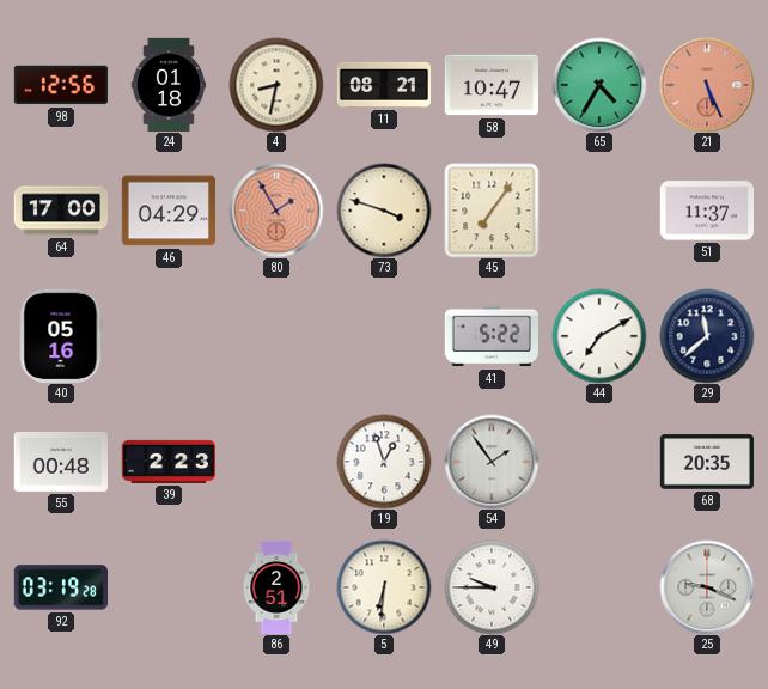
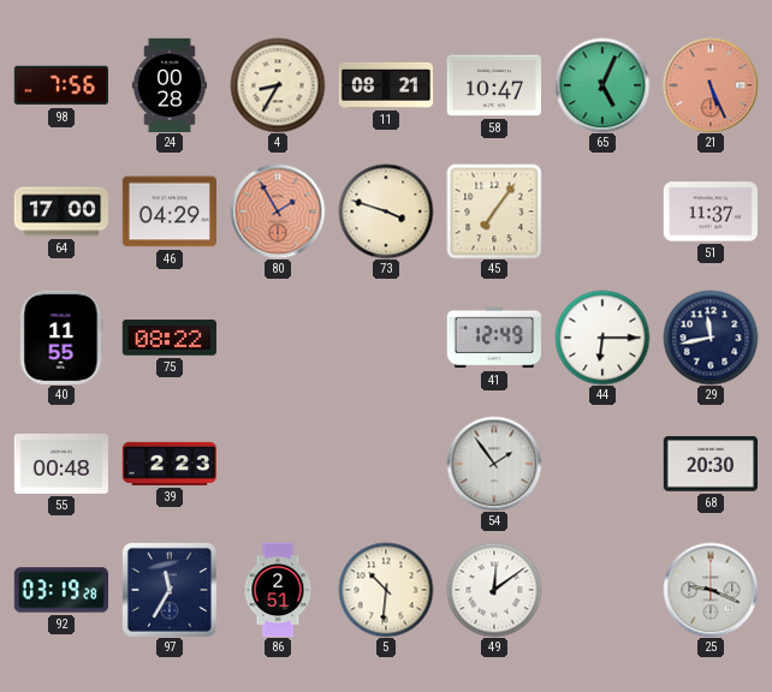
98: 12:56 -> 7:56
24: 01:18 -> 00:28
4: 8:32 -> 8:35
65: 4:35 -> 5:04
40: 05:16 -> 11:55
75: none -> 08:22
41: 5:22 -> 12:49
44: 7:10 -> 6:15
29: 11:38 -> 11:43
19: 12:57 -> none
68: 20:35 -> 20:30
97: none -> 11:35
5: 6:31 -> 10:31
49: 9:45 -> 12:09
